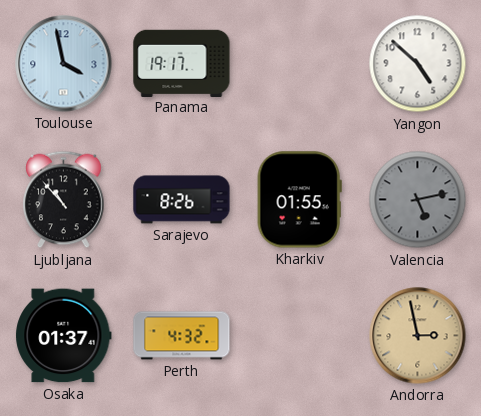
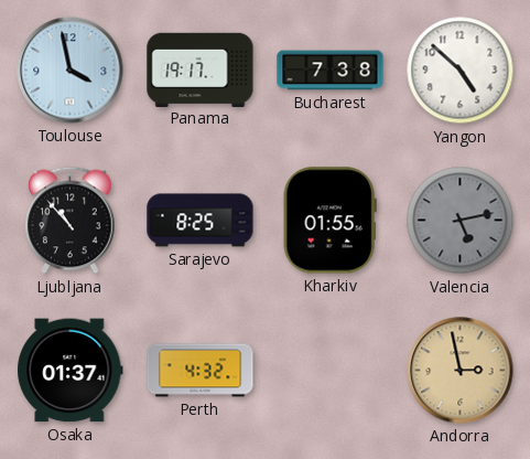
Bucharest: none -> 7:38
Sarajevo: 8:26 -> 8:25
